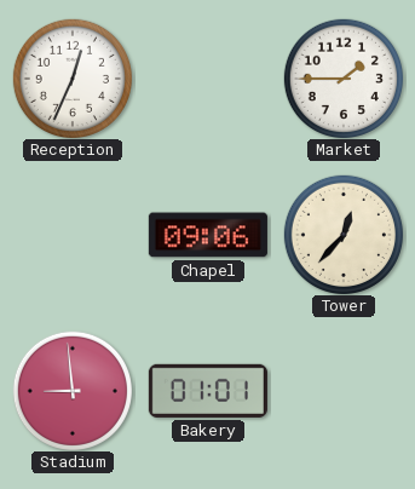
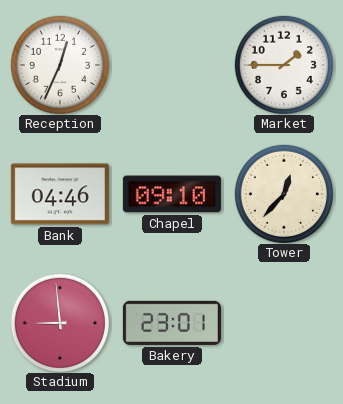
Bank: none -> 04:46
Chapel: 09:06 -> 09:10
Bakery: 01:01 -> 23:01
